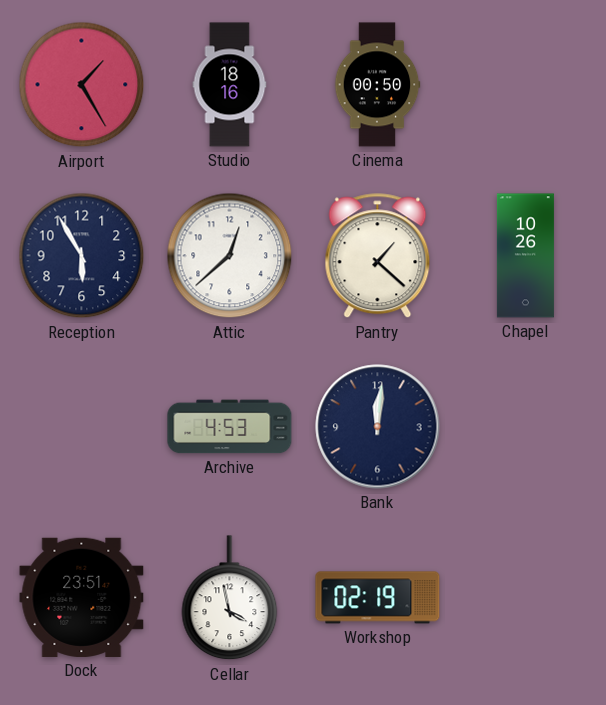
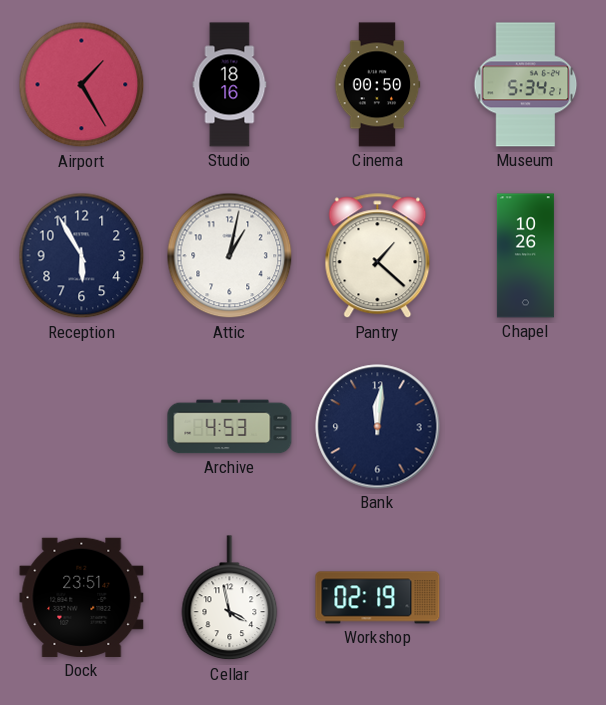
Museum: none -> 5:34
Attic: 12:38 -> 1:02
